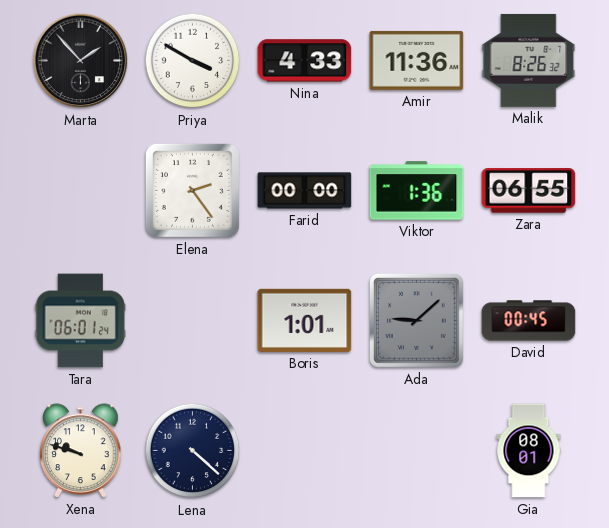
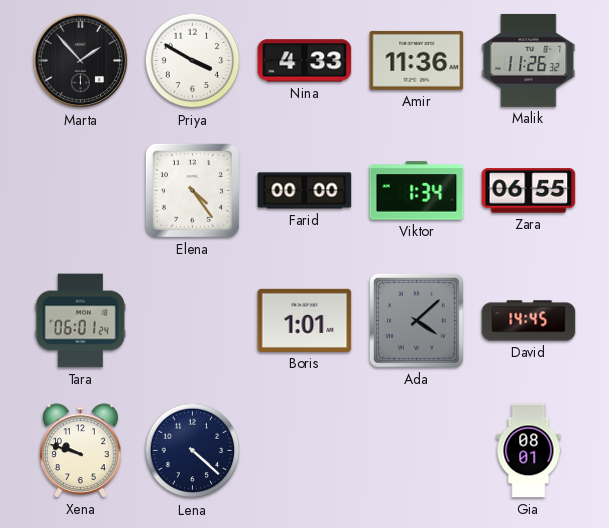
Malik: 8:26 -> 11:26
Elena: 2:24 -> 4:24
Viktor: 1:36 -> 1:34
Ada: 9:08 -> 4:08
David: 00:45 -> 14:45
